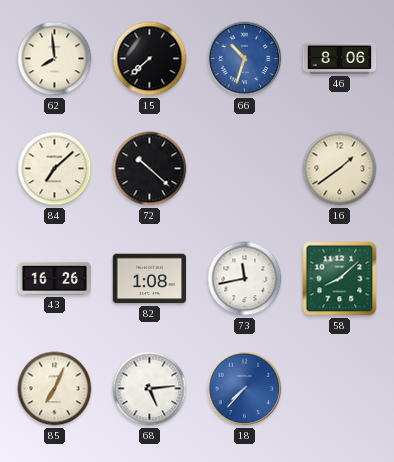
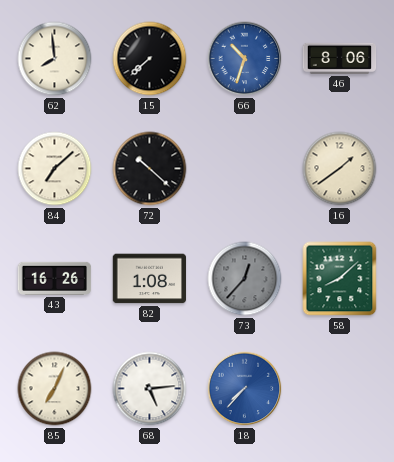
73: 11:43 -> 12:37
73 dial: white -> grey
